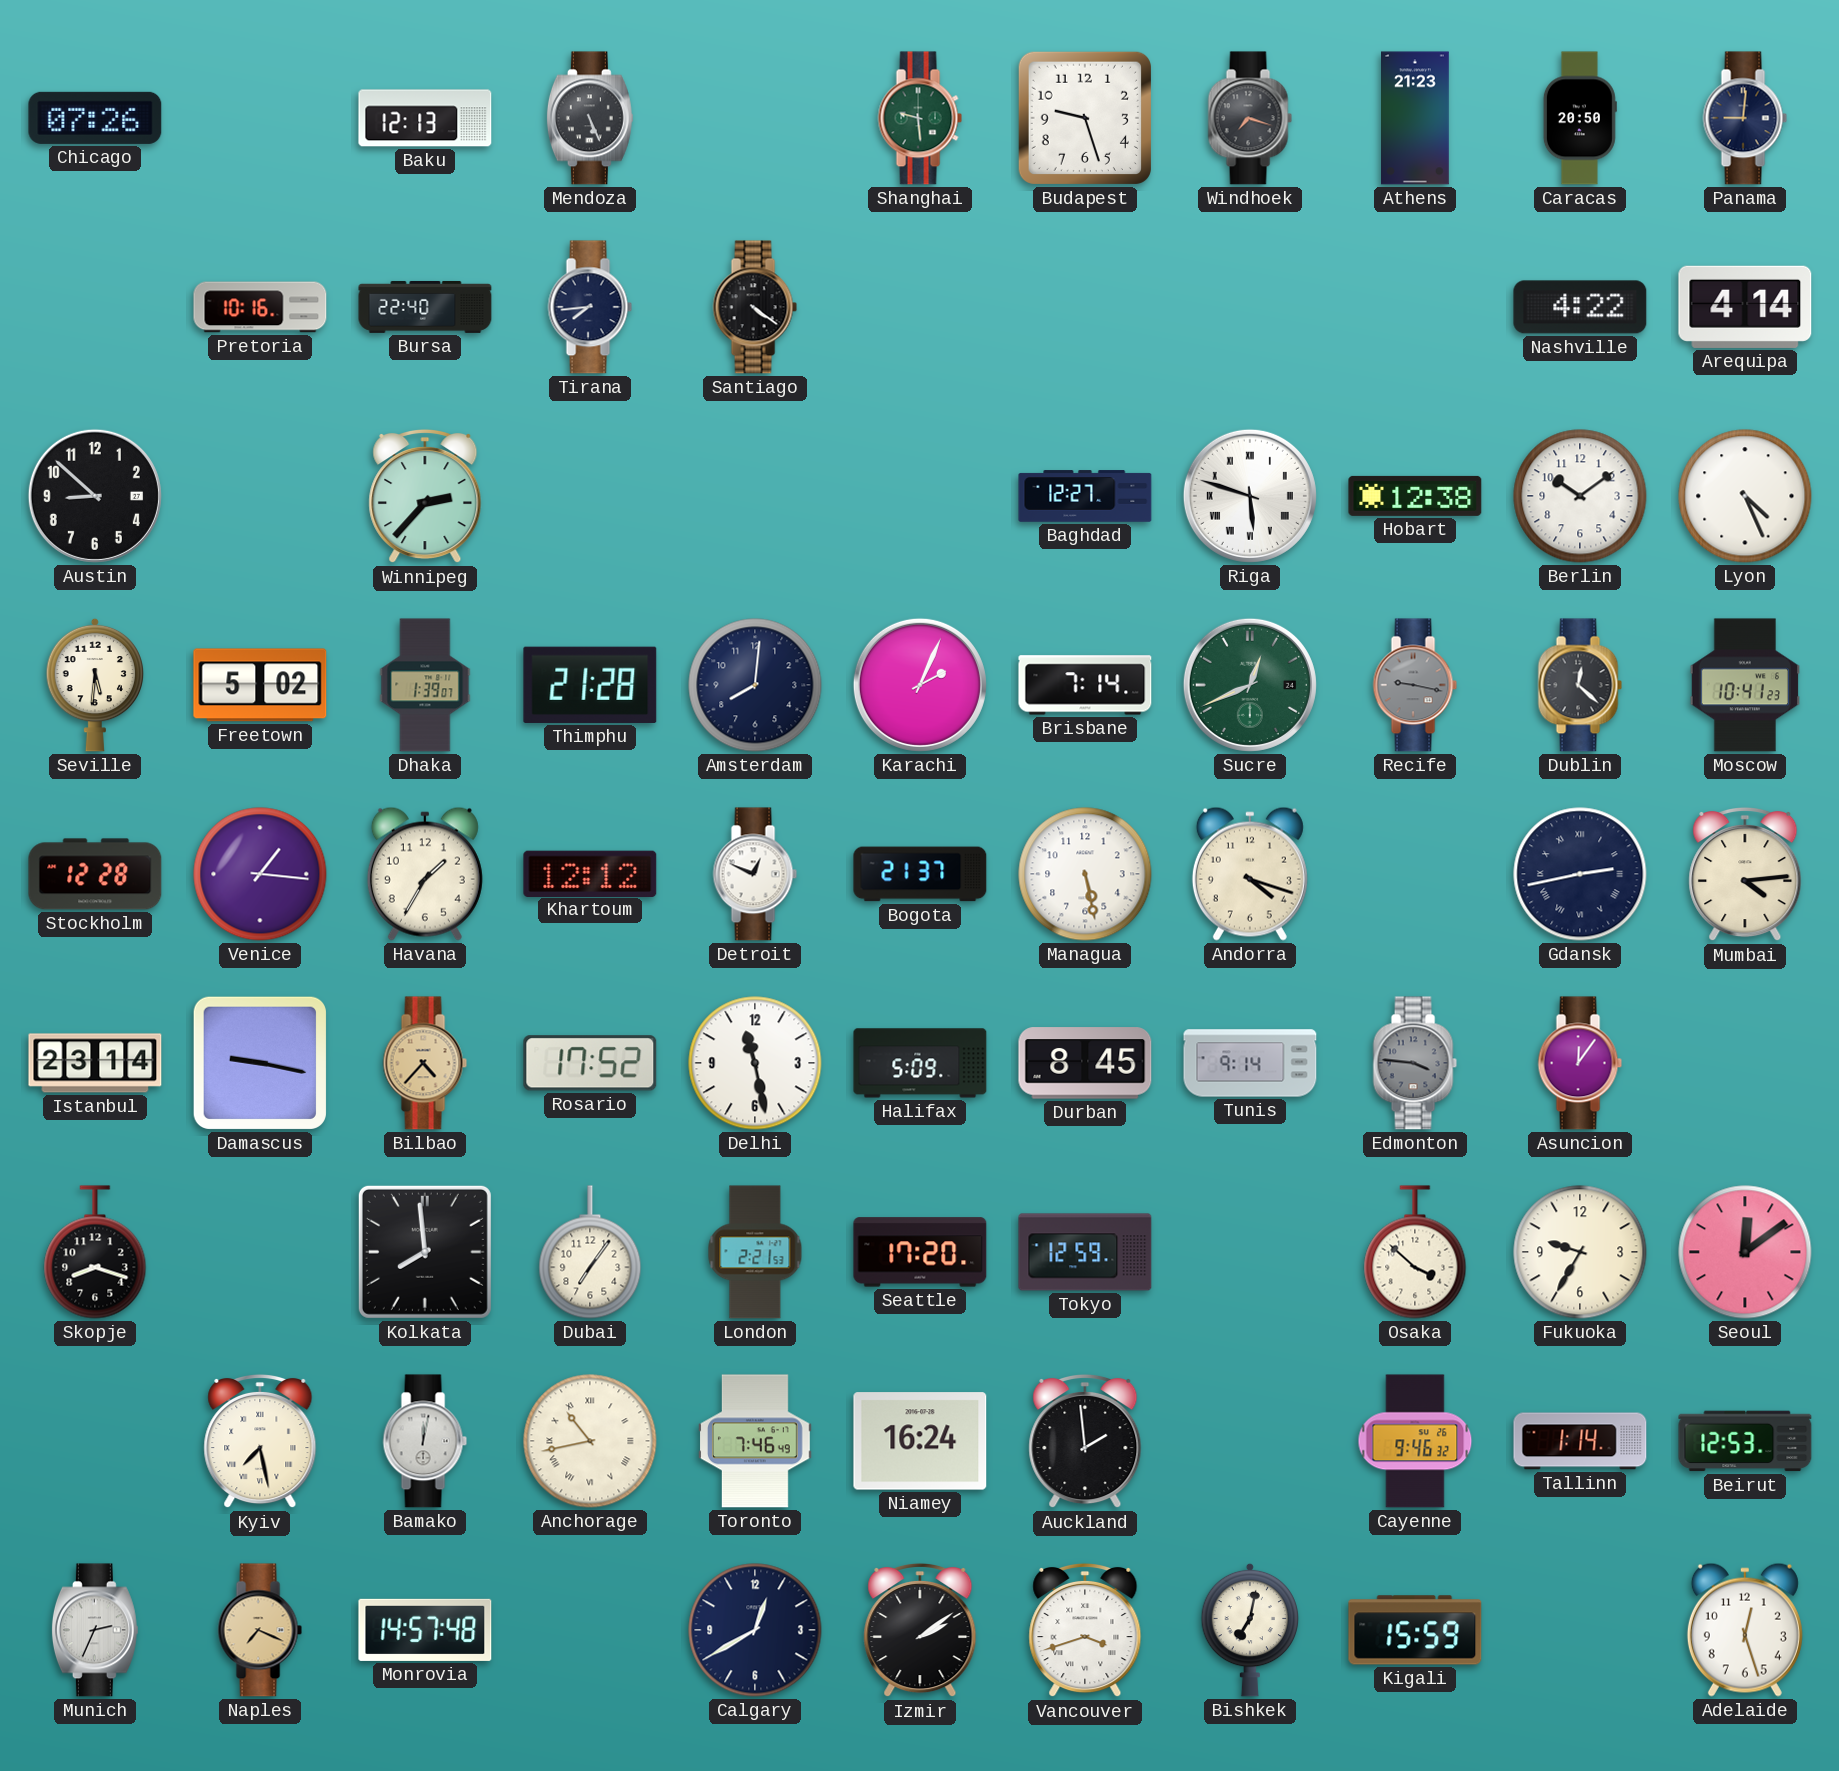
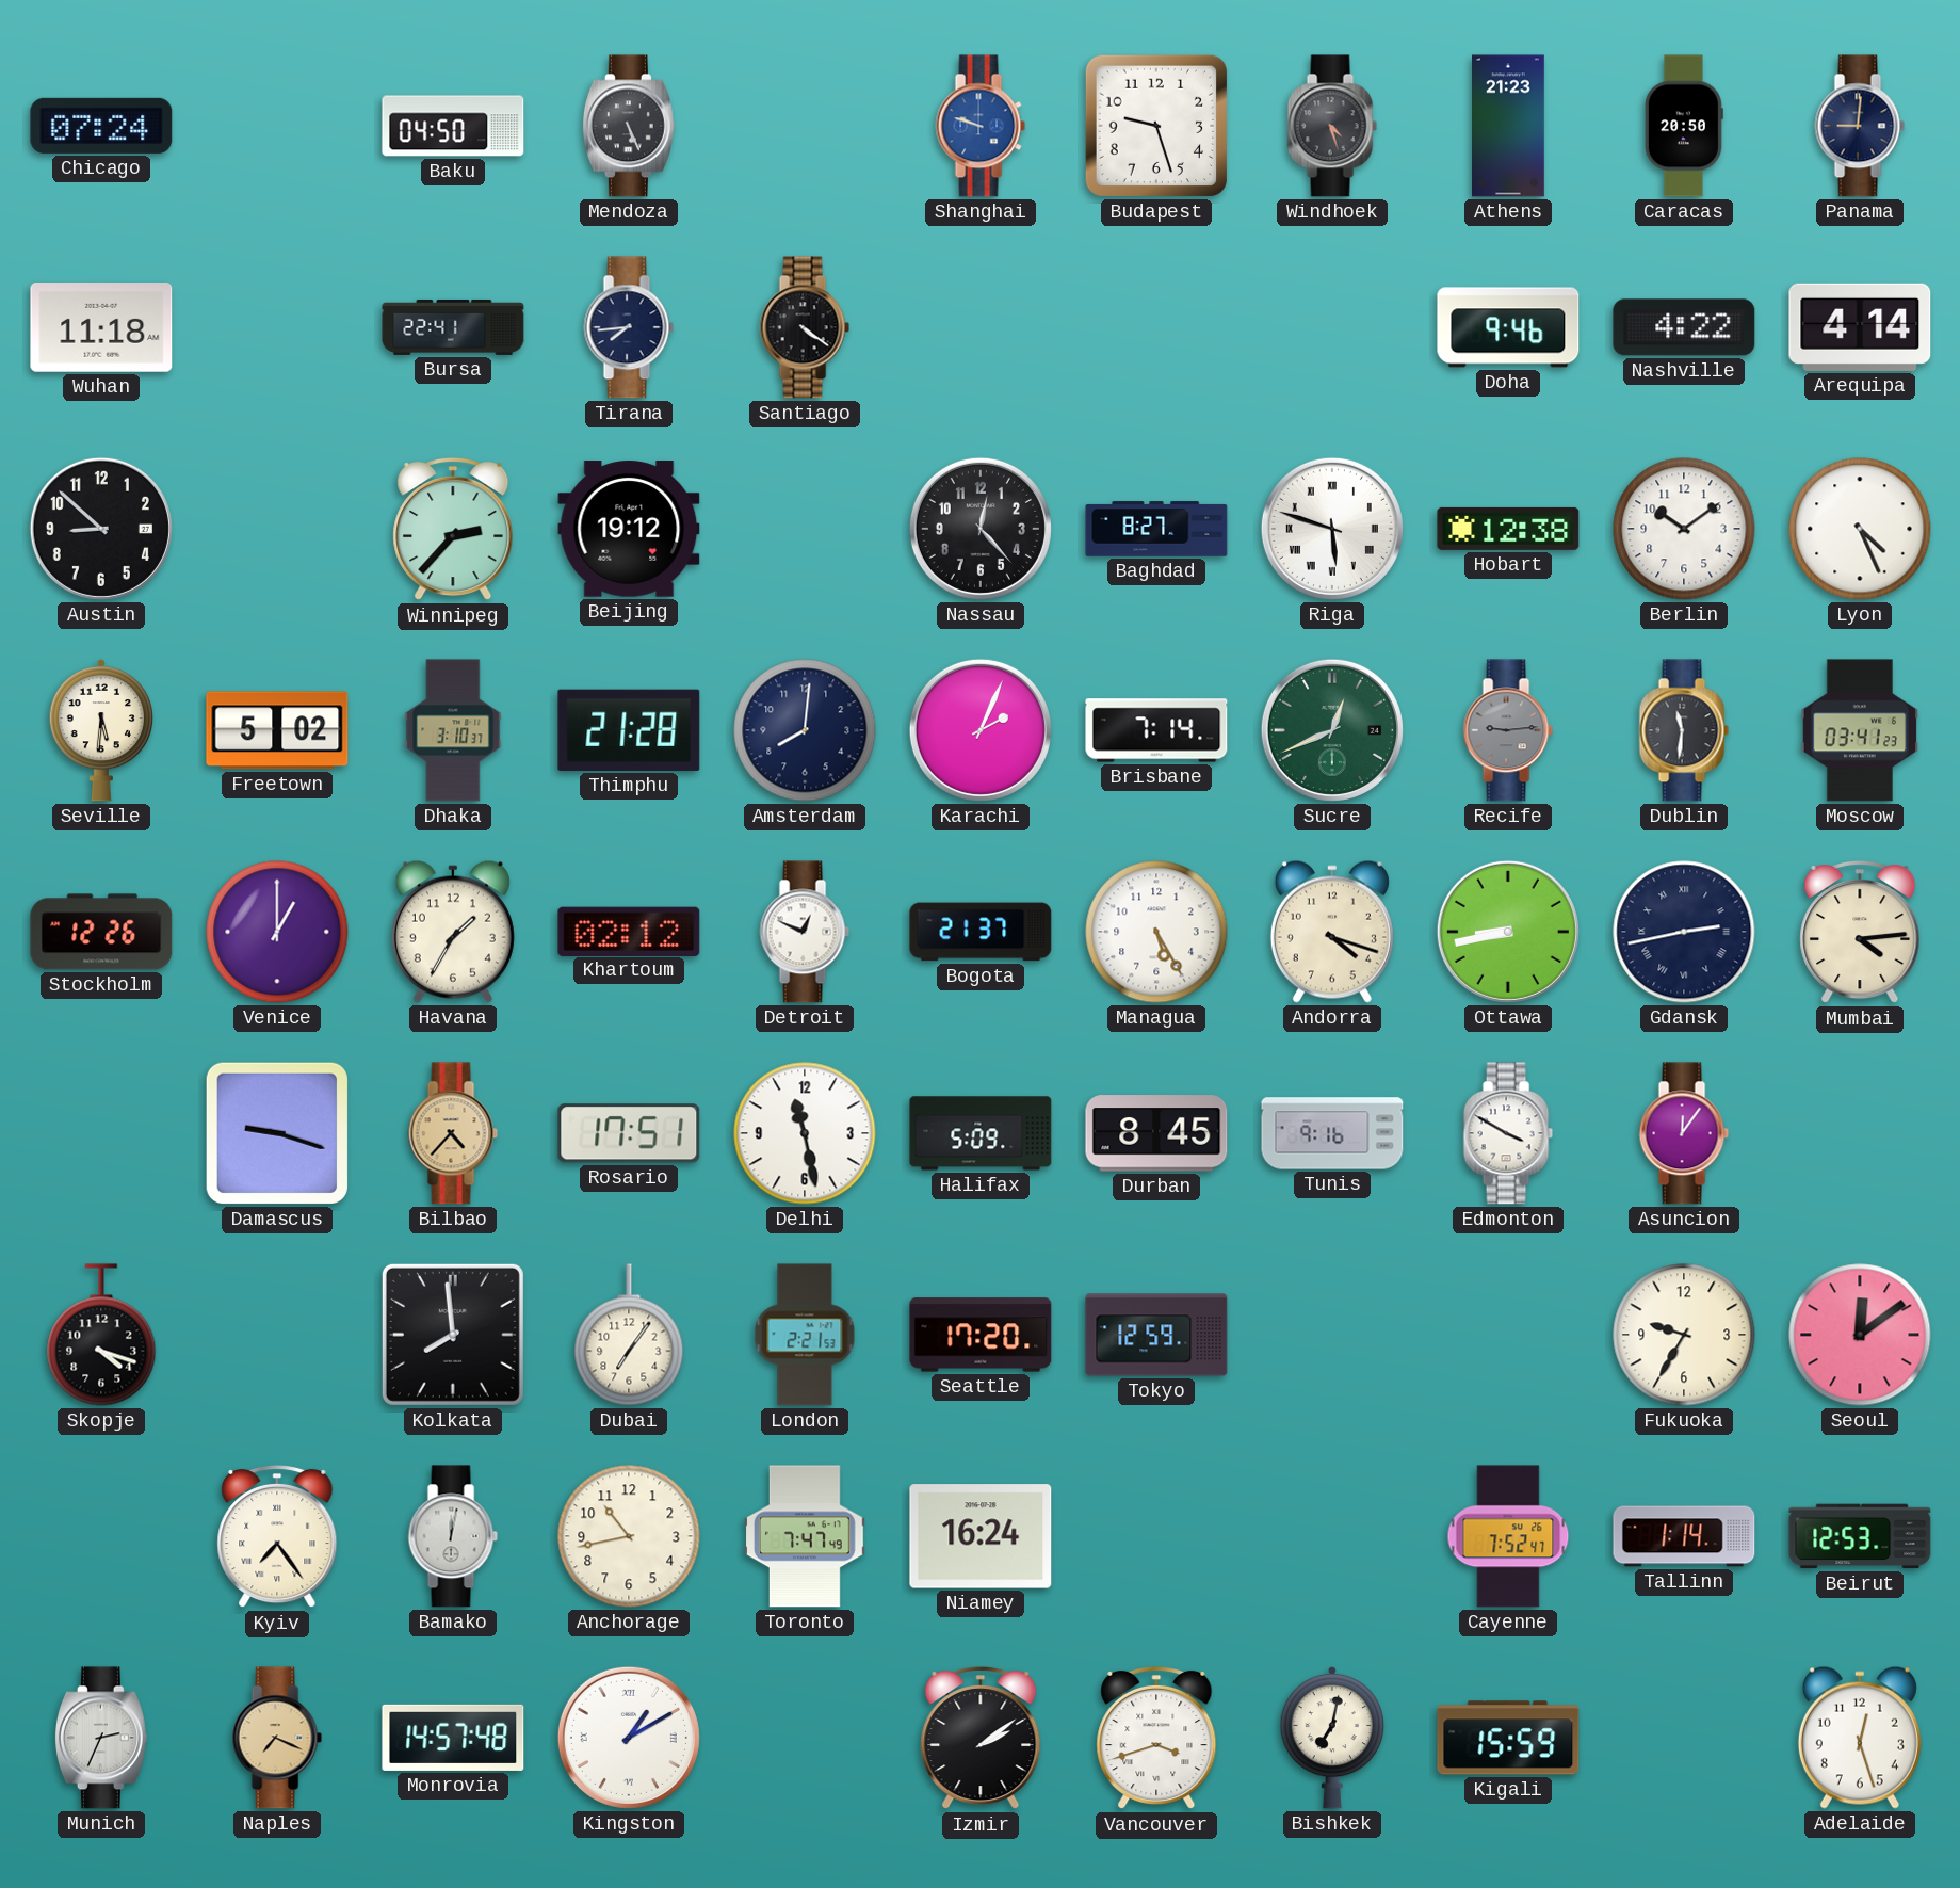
Chicago: 07:26 -> 07:24
Baku: 12:13 -> 04:50
Shanghai: 9:29 -> 9:48
Shanghai dial: green -> blue
Windhoek: 7:18 -> 4:27
Wuhan: none -> 11:18
Pretoria: 10:16 -> none
Bursa: 22:40 -> 22:41
Doha: none -> 9:46
Beijing: none -> 19:12
Nassau: none -> 12:23
Baghdad: 12:27 -> 8:27
Dhaka: 1:39 -> 3:10
Recife: 9:17 -> 9:14
Dublin: 12:22 -> 11:31
Moscow: 10:41 -> 03:41
Stockholm: 12:28 -> 12:26
Venice: 1:16 -> 1:00
Khartoum: 12:12 -> 02:12
Managua: 5:28 -> 5:25
Ottawa: none -> 8:43
Istanbul: 23:14 -> none
Damascus: 9:17 -> 9:18
Rosario: 17:52 -> 17:51
Tunis: 9:14 -> 9:16
Edmonton: 3:46 -> 3:50
Edmonton dial: grey -> white
Skopje: 8:18 -> 4:18
Osaka: 3:52 -> none
Kyiv: 7:28 -> 7:24
Anchorage numerals: Roman -> Arabic
Toronto: 7:46 -> 7:47
Auckland: 1:59 -> none
Cayenne: 9:46 -> 7:52
Kingston: none -> 1:10
Calgary: 12:40 -> none
